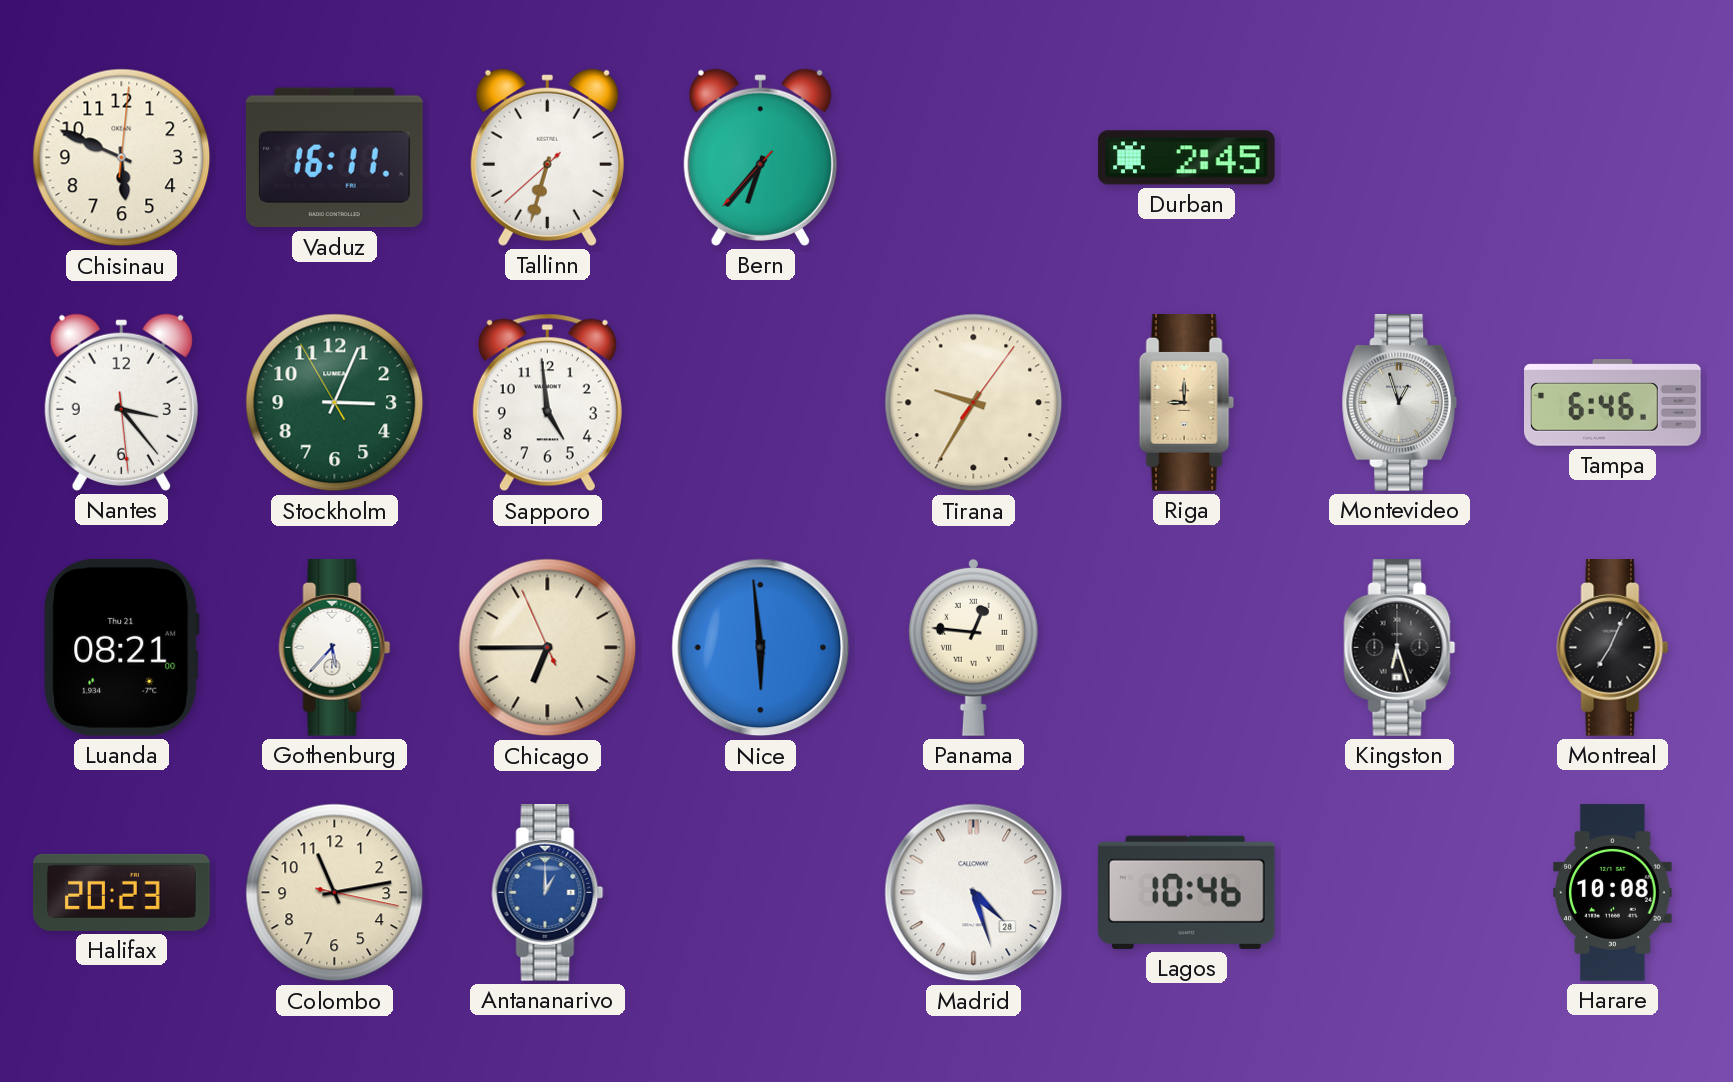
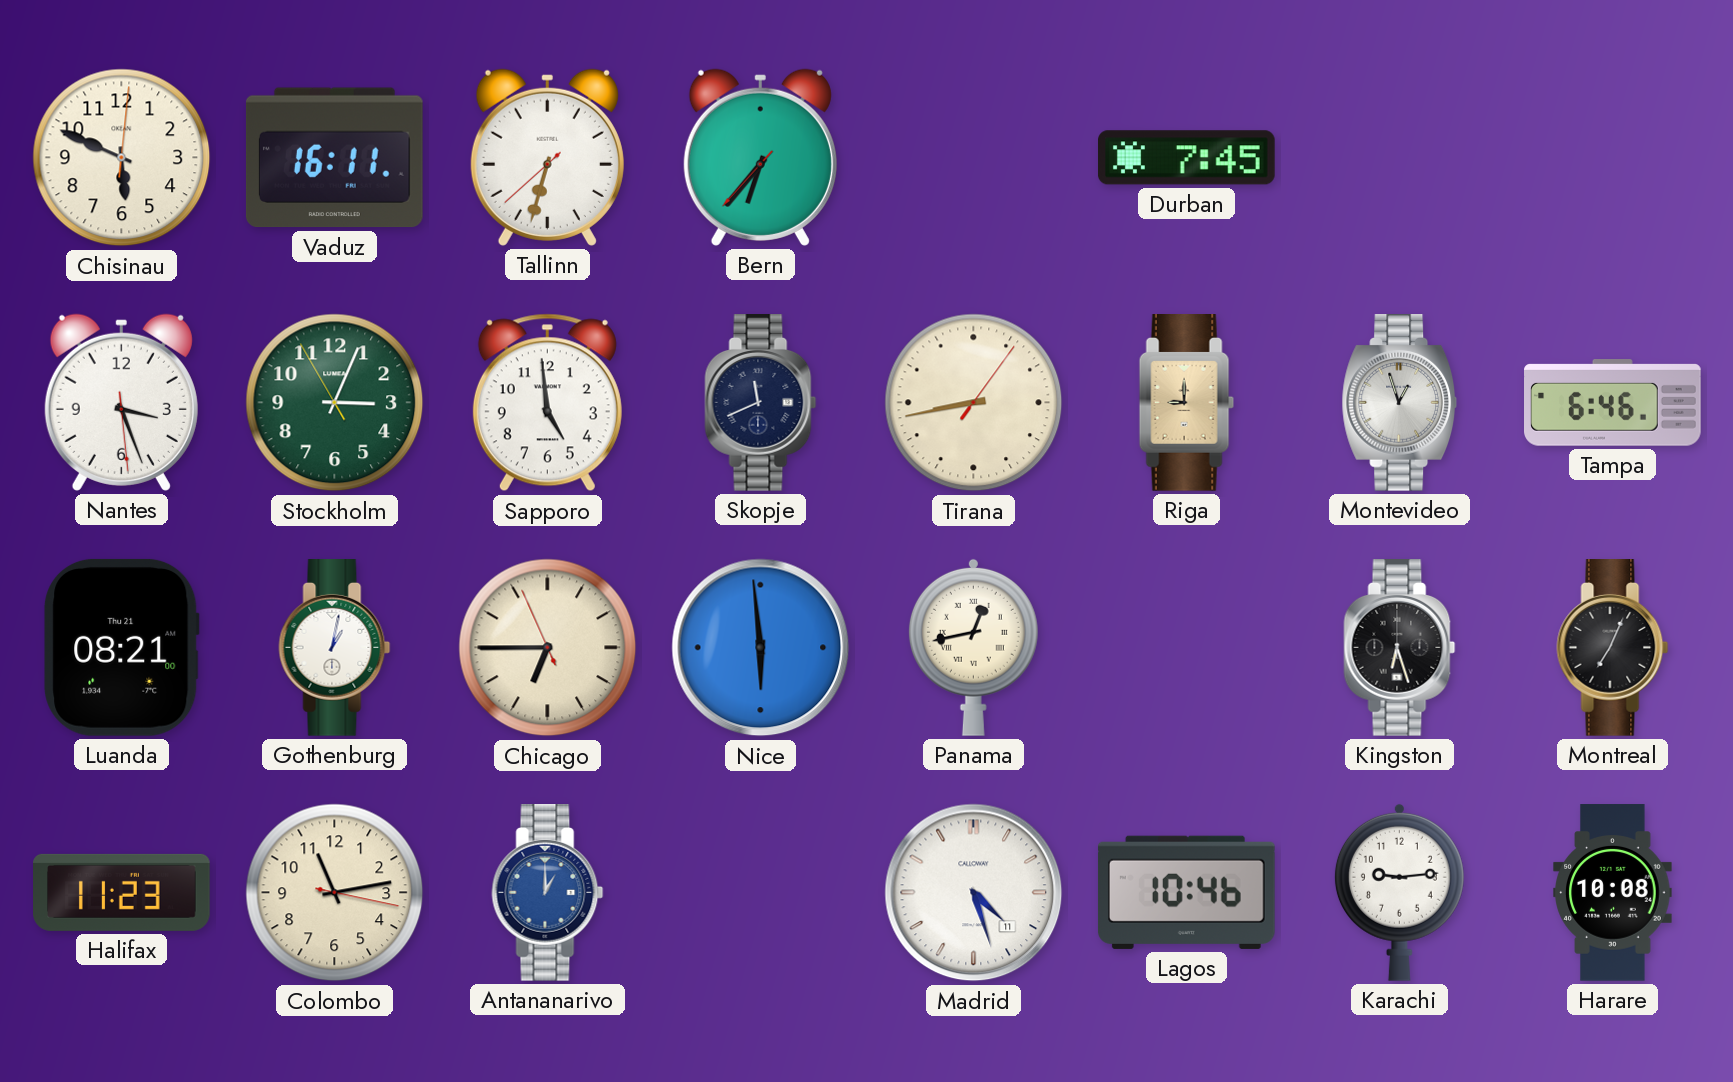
Durban: 2:45 -> 7:45
Nantes: 3:23 -> 3:26
Skopje: none -> 11:41
Tirana: 9:35 -> 8:43
Gothenburg: 5:37 -> 1:02
Panama: 12:46 -> 12:43
Halifax: 20:23 -> 11:23
Madrid date: 28 -> 11
Karachi: none -> 9:14
